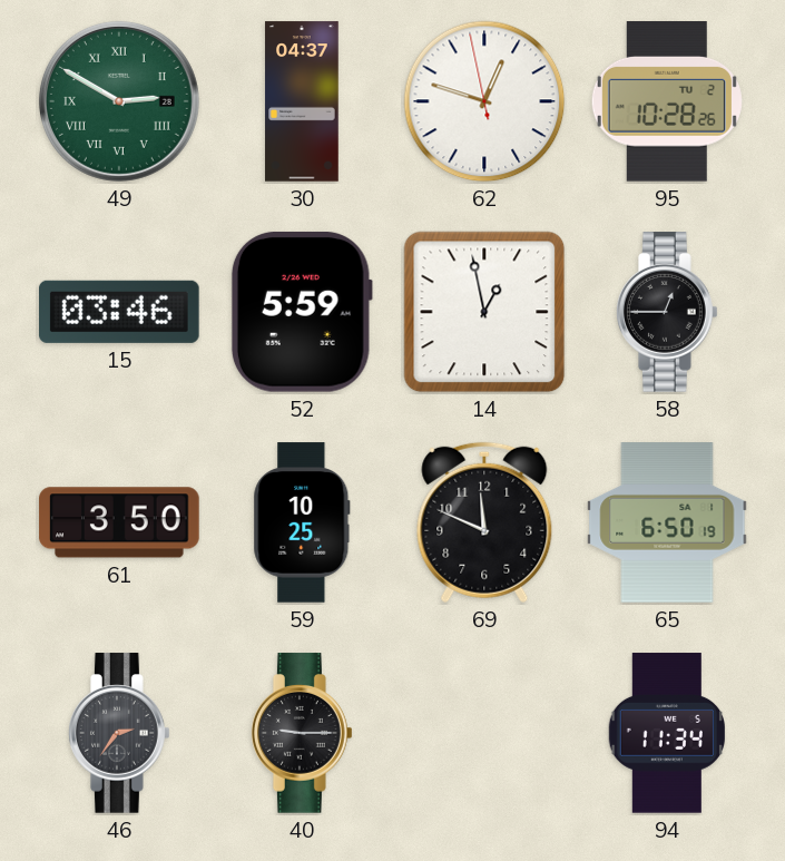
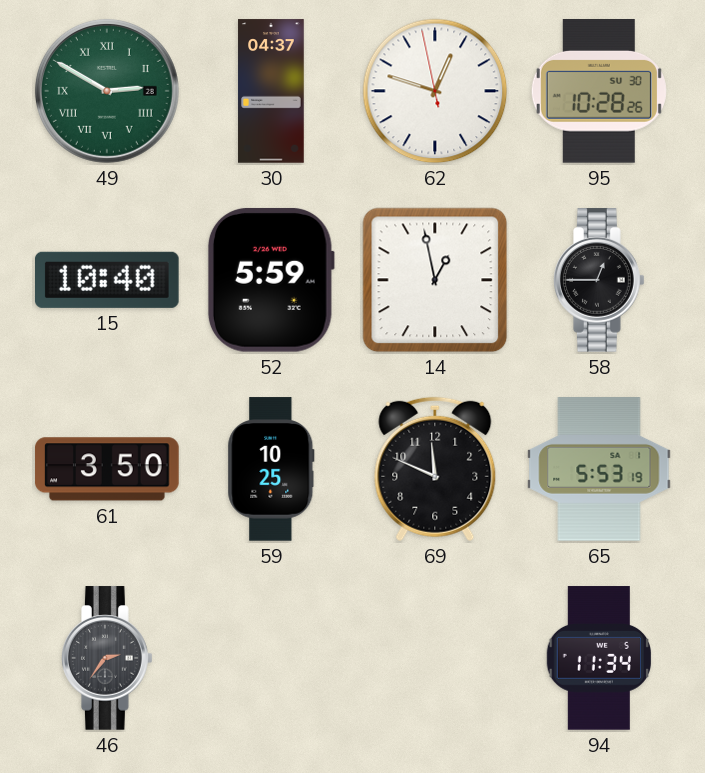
95 date: TU 2 -> SU 30
15: 03:46 -> 10:40
65: 6:50 -> 5:53
40: 9:15 -> none
